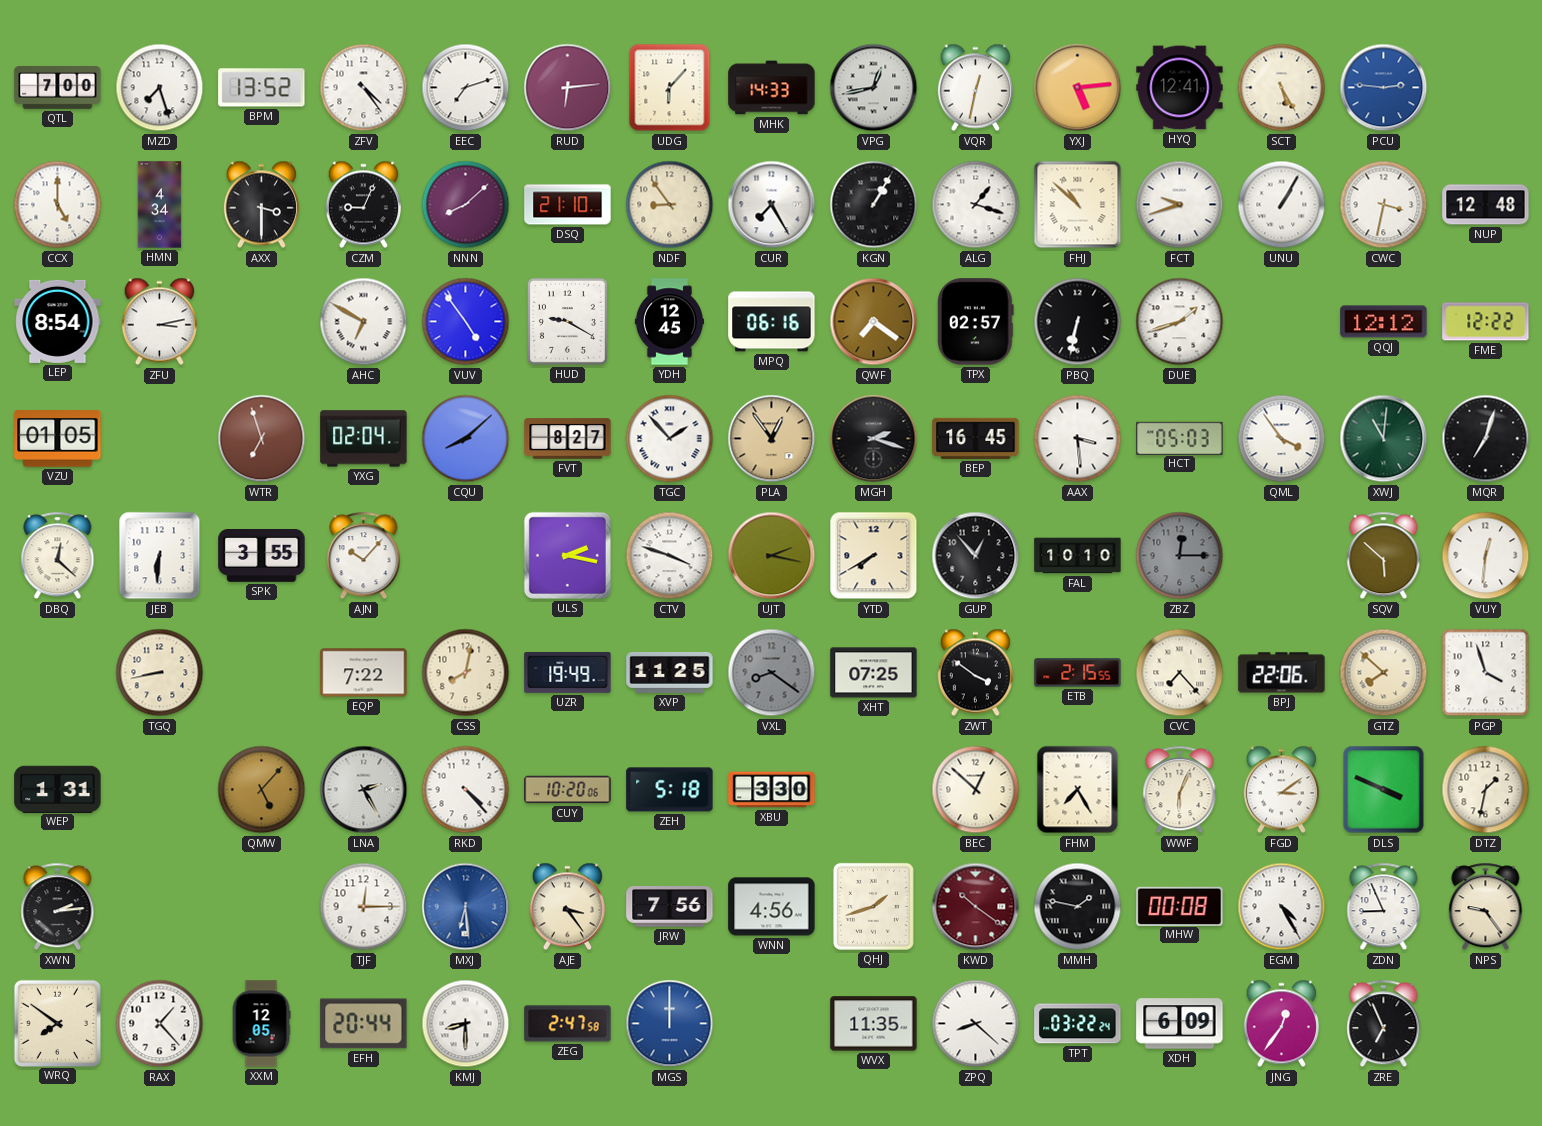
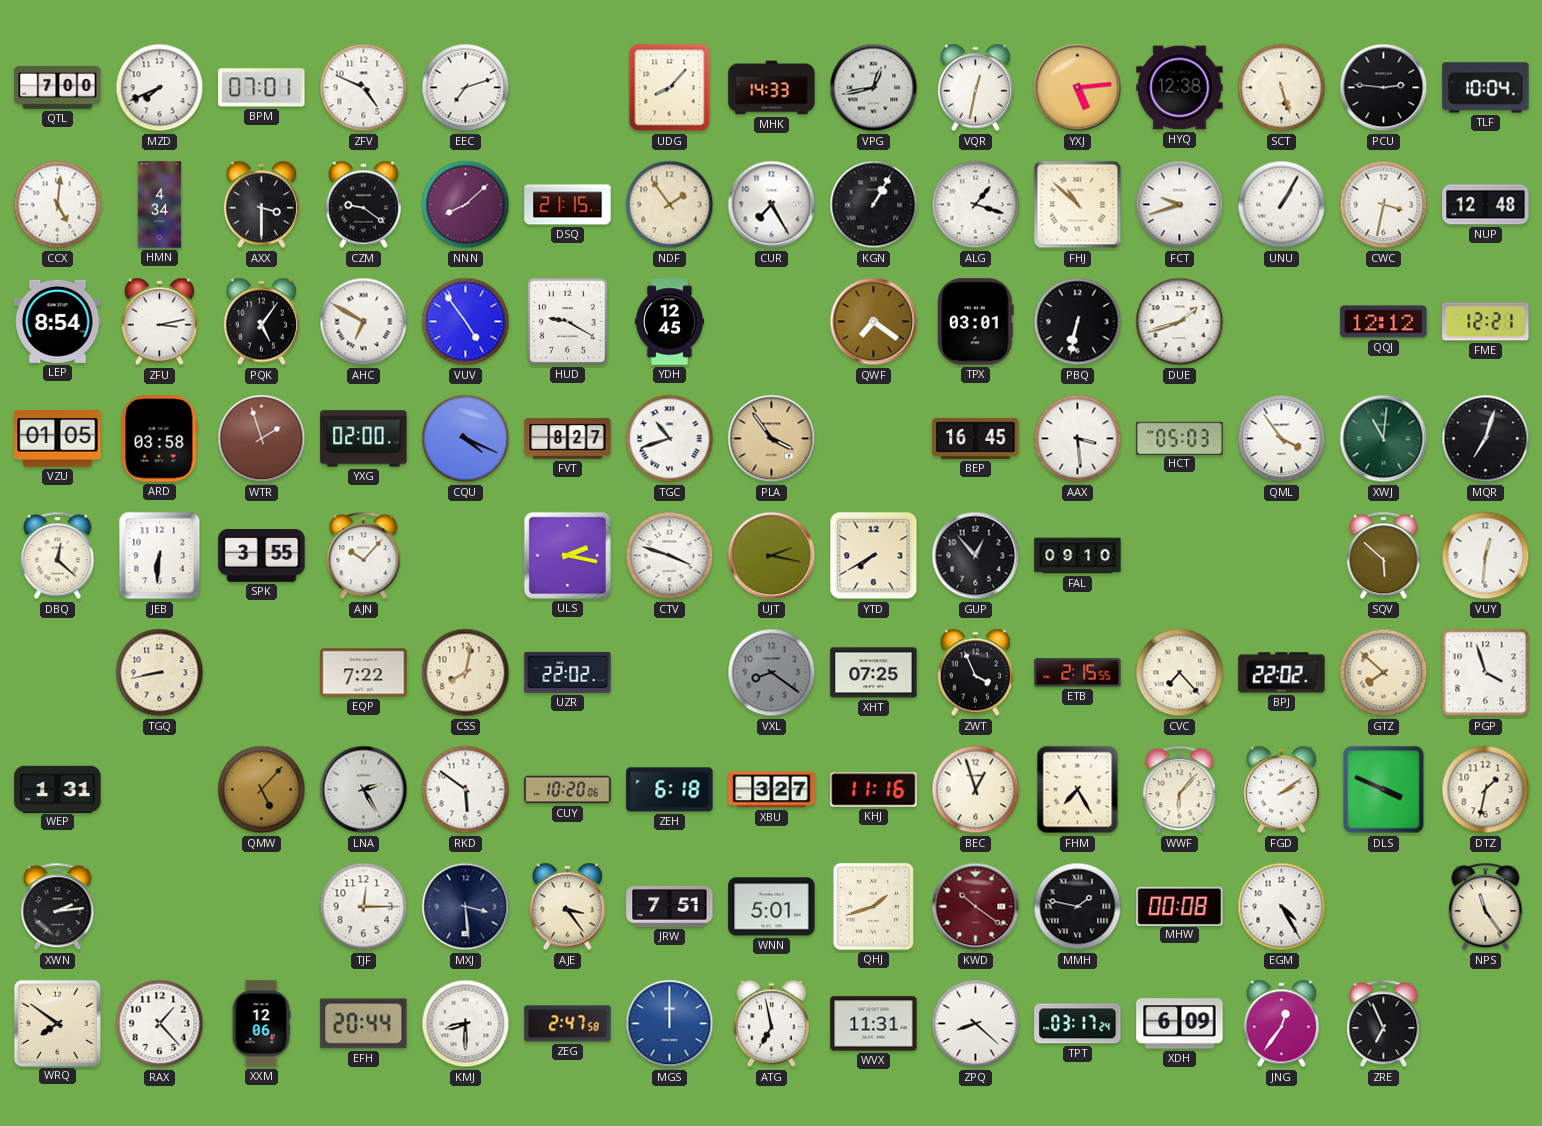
MZD: 7:27 -> 7:41
BPM: 13:52 -> 07:01
ZFV: 4:24 -> 4:49
RUD: 6:14 -> none
UDG: 6:07 -> 8:07
HYQ: 12:41 -> 12:38
SCT: 5:25 -> 5:27
PCU dial: blue -> black
TLF: none -> 10:04
CCX: 5:00 -> 5:01
CZM: 9:04 -> 9:21
DSQ: 21:10 -> 21:15
NDF: 8:54 -> 1:54
PQK: none -> 5:06
MPQ: 06:16 -> none
TPX: 02:57 -> 03:01
FME: 12:22 -> 12:21
ARD: none -> 03:58
WTR: 6:57 -> 1:57
YXG: 02:04 -> 02:00
CQU: 8:08 -> 4:19
TGC: 1:53 -> 10:42
PLA: 12:54 -> 3:54
MGH: 2:18 -> none
FAL: 10:10 -> 09:10
ZBZ: 12:15 -> none
UZR: 19:49 -> 22:02
XVP: 11:25 -> none
ZWT: 3:51 -> 3:56
BPJ: 22:06 -> 22:02
RKD: 4:23 -> 5:51
ZEH: 5:18 -> 6:18
XBU: 3:30 -> 3:27
KHJ: none -> 11:16
BEC: 12:52 -> 12:57
WWF: 6:04 -> 6:07
FGD: 3:09 -> 2:09
MXJ: 6:29 -> 3:29
MXJ dial: blue -> navy
JRW: 7:56 -> 7:51
WNN: 4:56 -> 5:01
ZDN: 8:56 -> none
NPS: 9:24 -> 11:24
XXM: 12:05 -> 12:06
ATG: none -> 6:58
WVX: 11:35 -> 11:31
TPT: 03:22 -> 03:17
